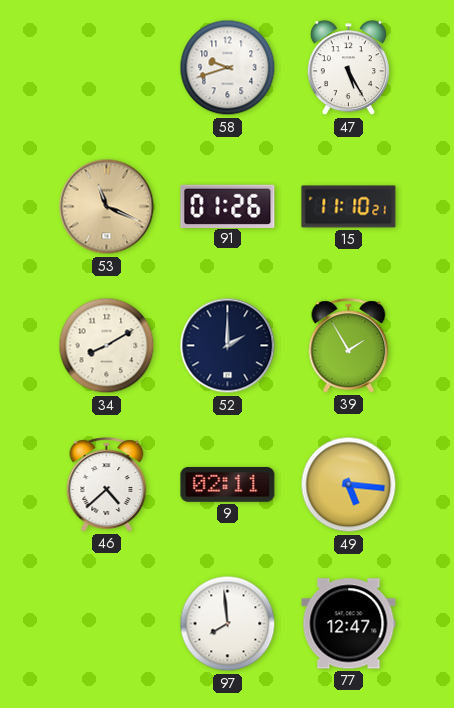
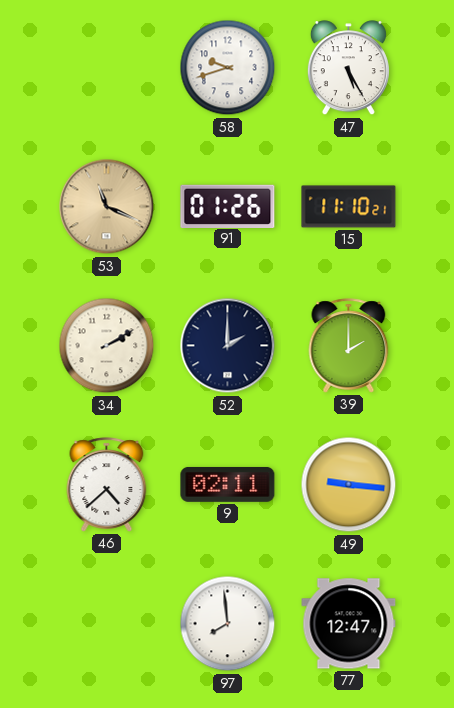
34: 8:10 -> 2:10
39: 1:55 -> 2:00
49: 5:16 -> 9:16
